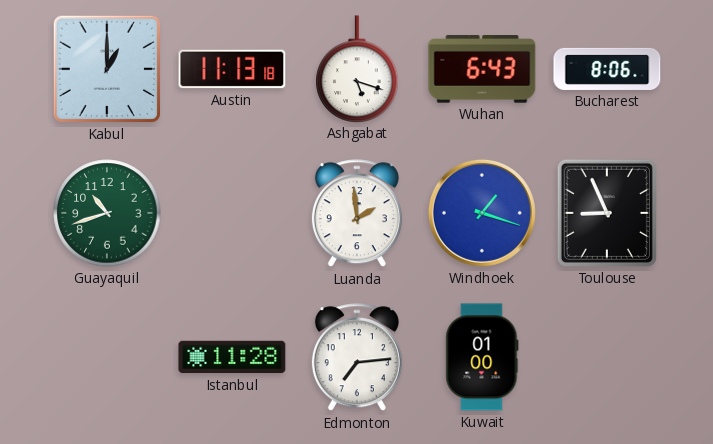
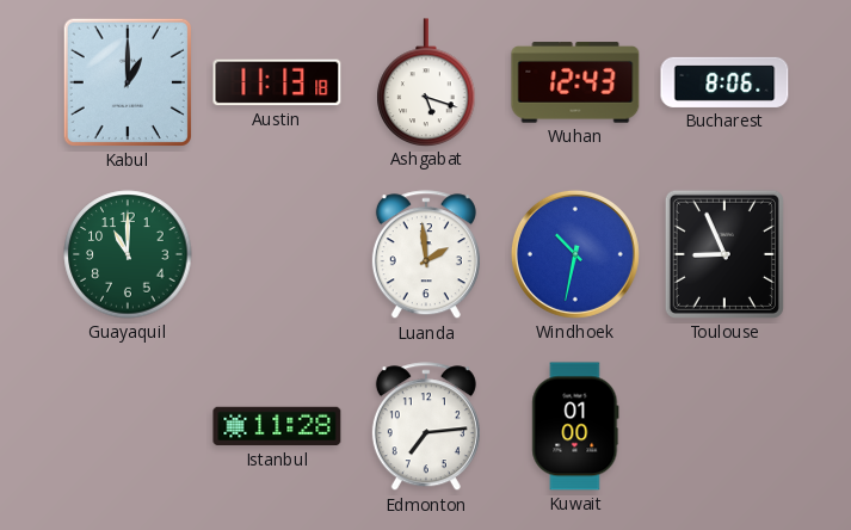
Wuhan: 6:43 -> 12:43
Guayaquil: 10:42 -> 11:00
Windhoek: 1:18 -> 10:32
